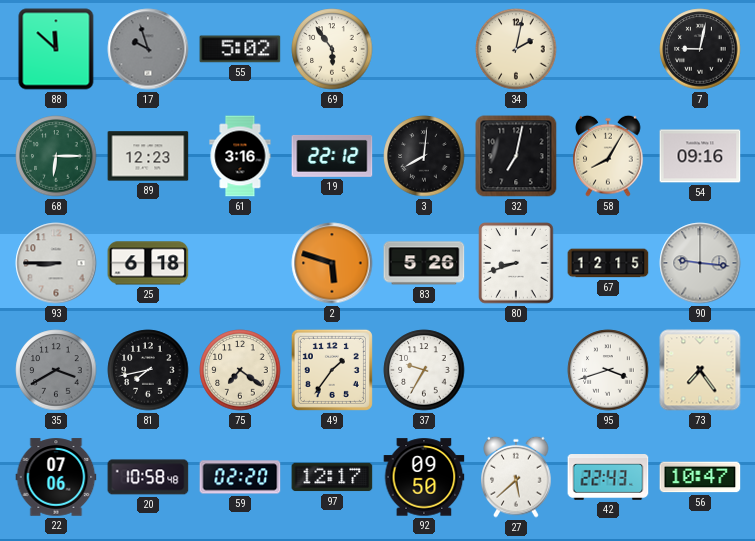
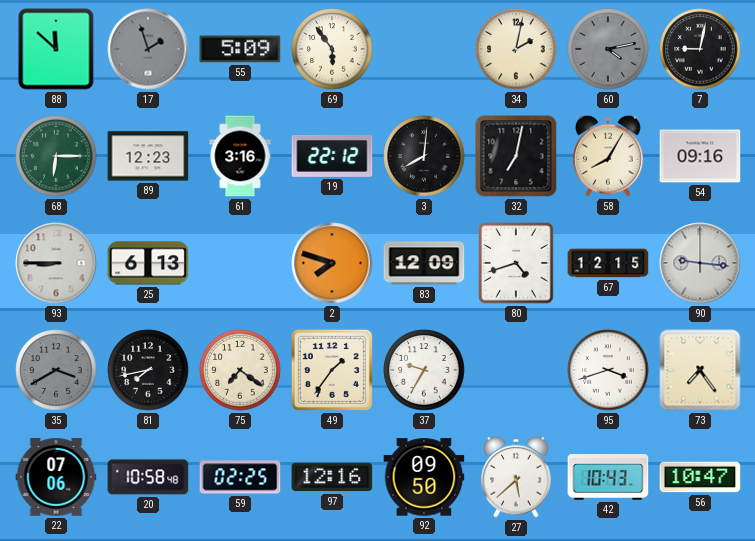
17: 9:57 -> 1:57
55: 5:02 -> 5:09
60: none -> 4:13
25: 6:18 -> 6:13
2: 5:48 -> 7:48
83: 5:26 -> 12:09
80: 8:42 -> 4:42
59: 02:20 -> 02:25
97: 12:17 -> 12:16
42: 22:43 -> 10:43
